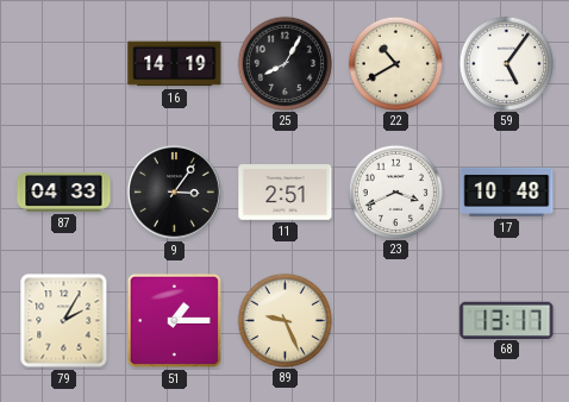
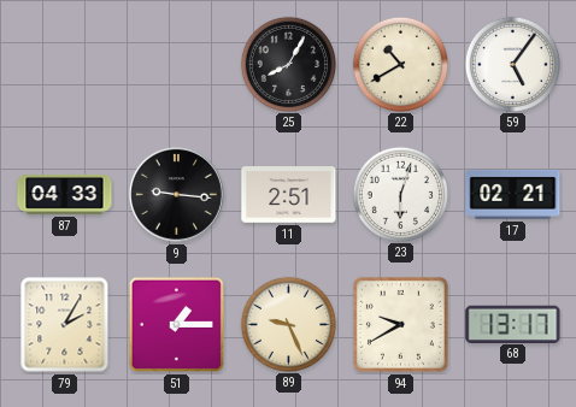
16: 14:19 -> none
9: 3:06 -> 9:16
23: 3:41 -> 6:03
17: 10:48 -> 02:21
94: none -> 9:40
